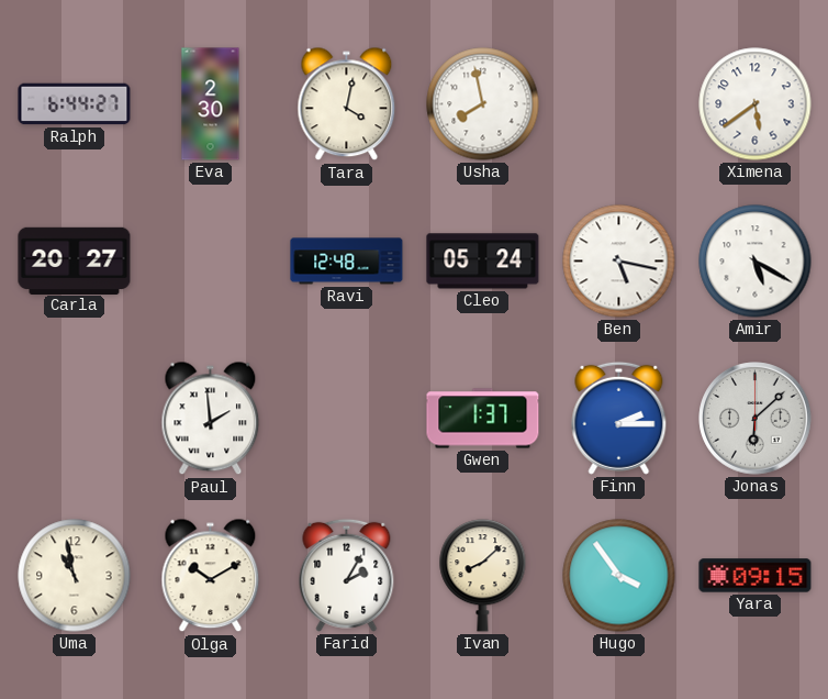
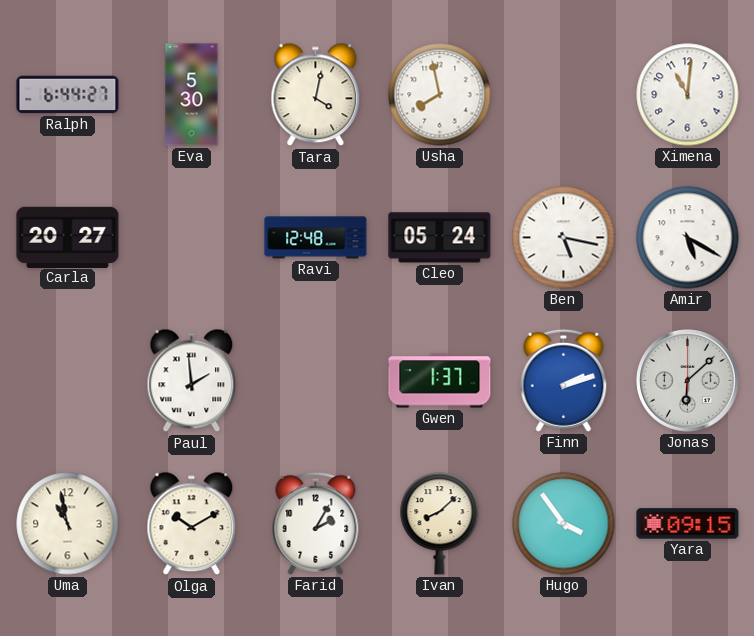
Eva: 2:30 -> 5:30
Ximena: 5:39 -> 11:01
Finn: 2:15 -> 2:12
